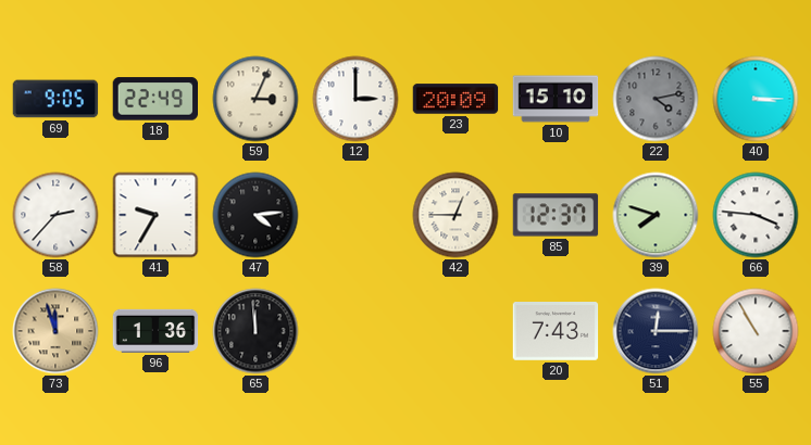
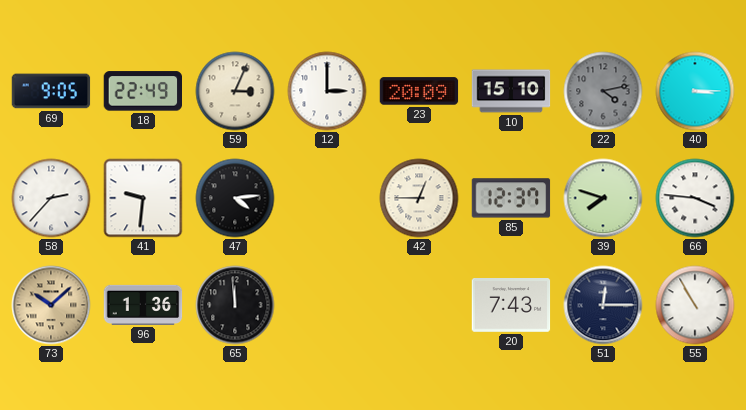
41: 9:35 -> 9:31
73: 11:57 -> 10:08
